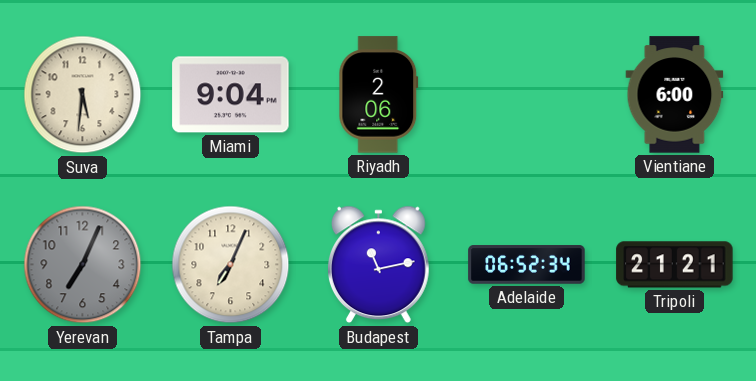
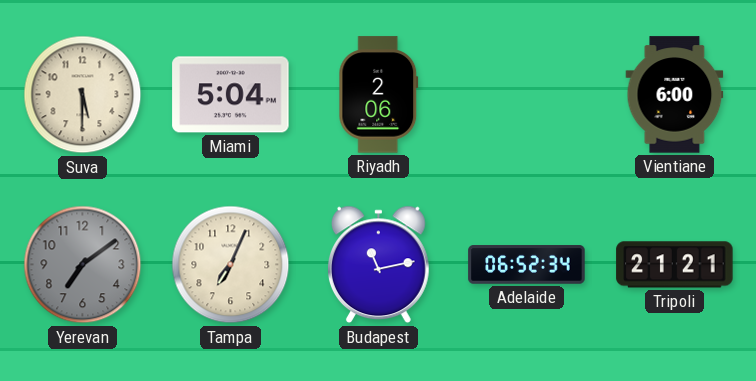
Suva: 5:31 -> 5:30
Miami: 9:04 -> 5:04
Yerevan: 7:04 -> 7:09
